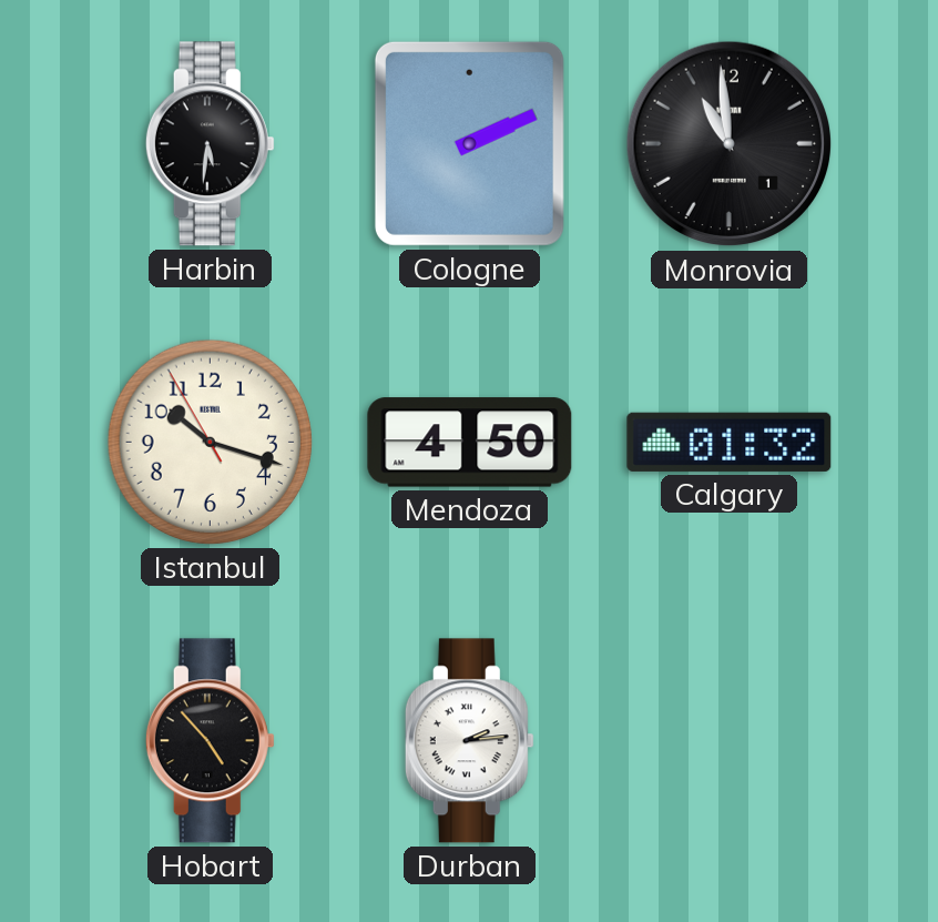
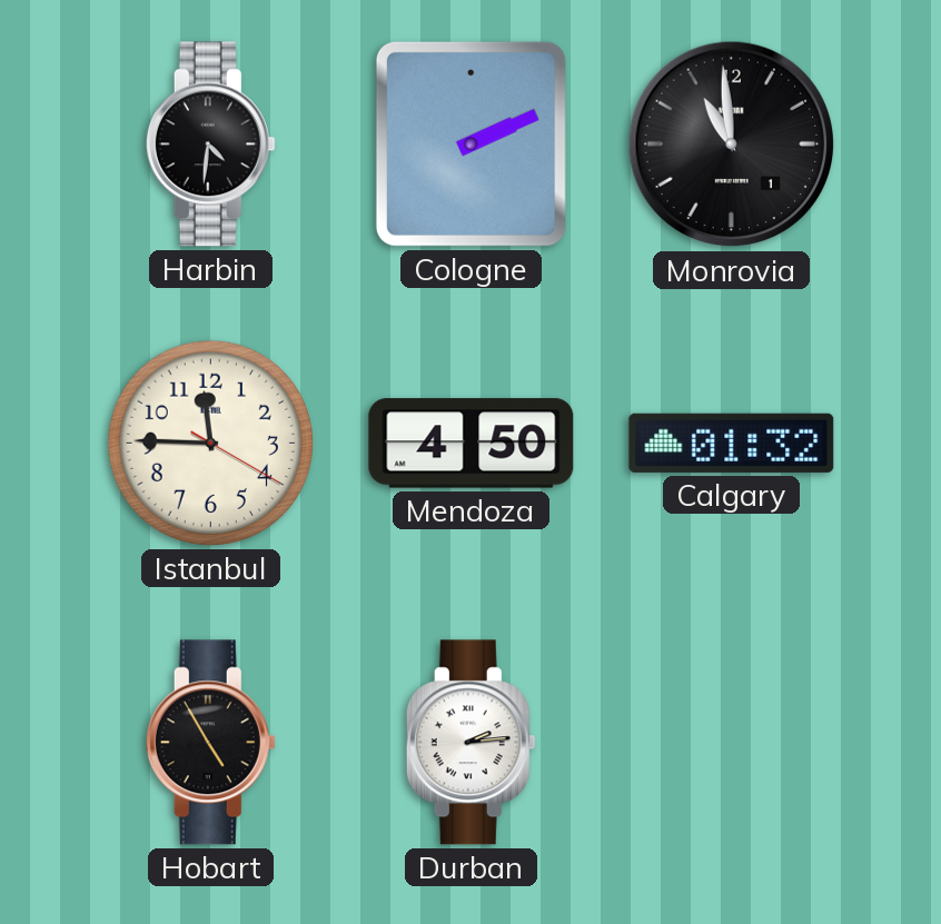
Harbin: 5:31 -> 4:31
Istanbul: 10:17 -> 11:45
Hobart: 4:53 -> 4:55
